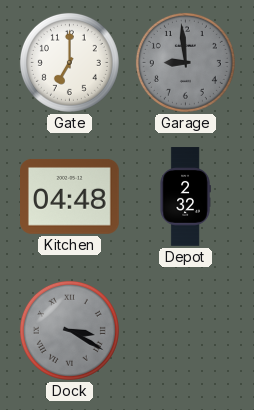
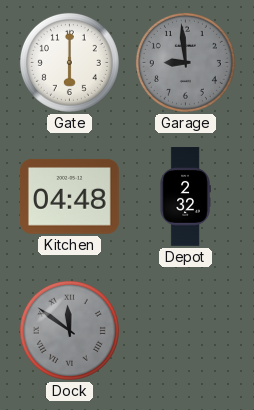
Gate: 7:00 -> 6:00
Dock: 3:20 -> 11:51
